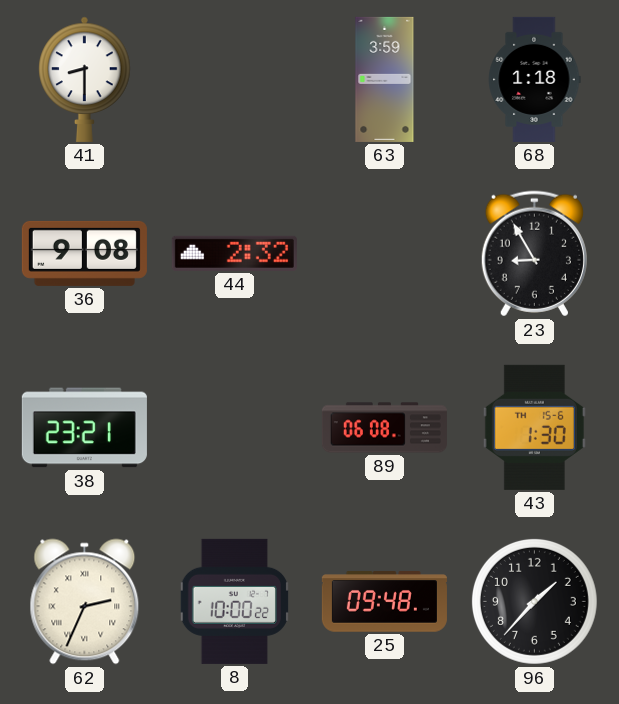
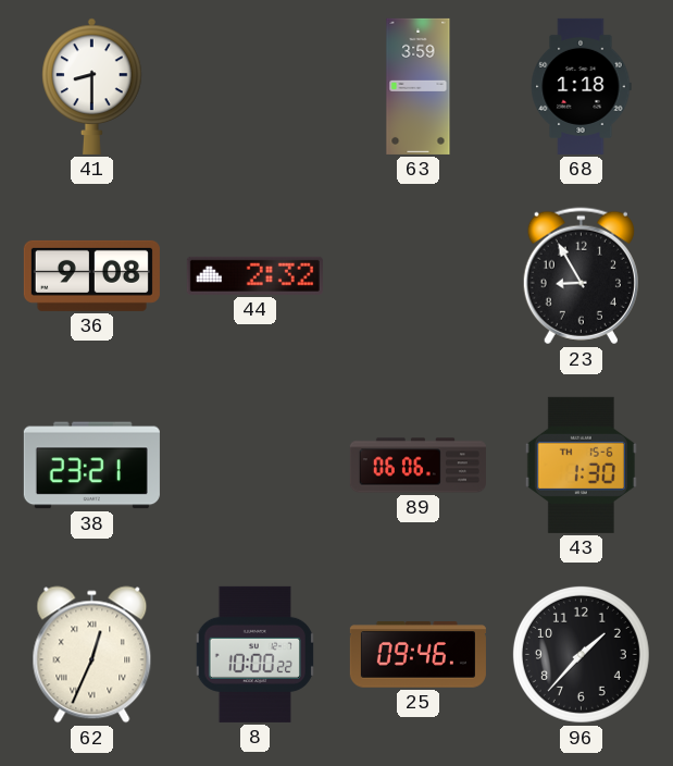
89: 06:08 -> 06:06
62: 2:34 -> 12:34
25: 09:48 -> 09:46
